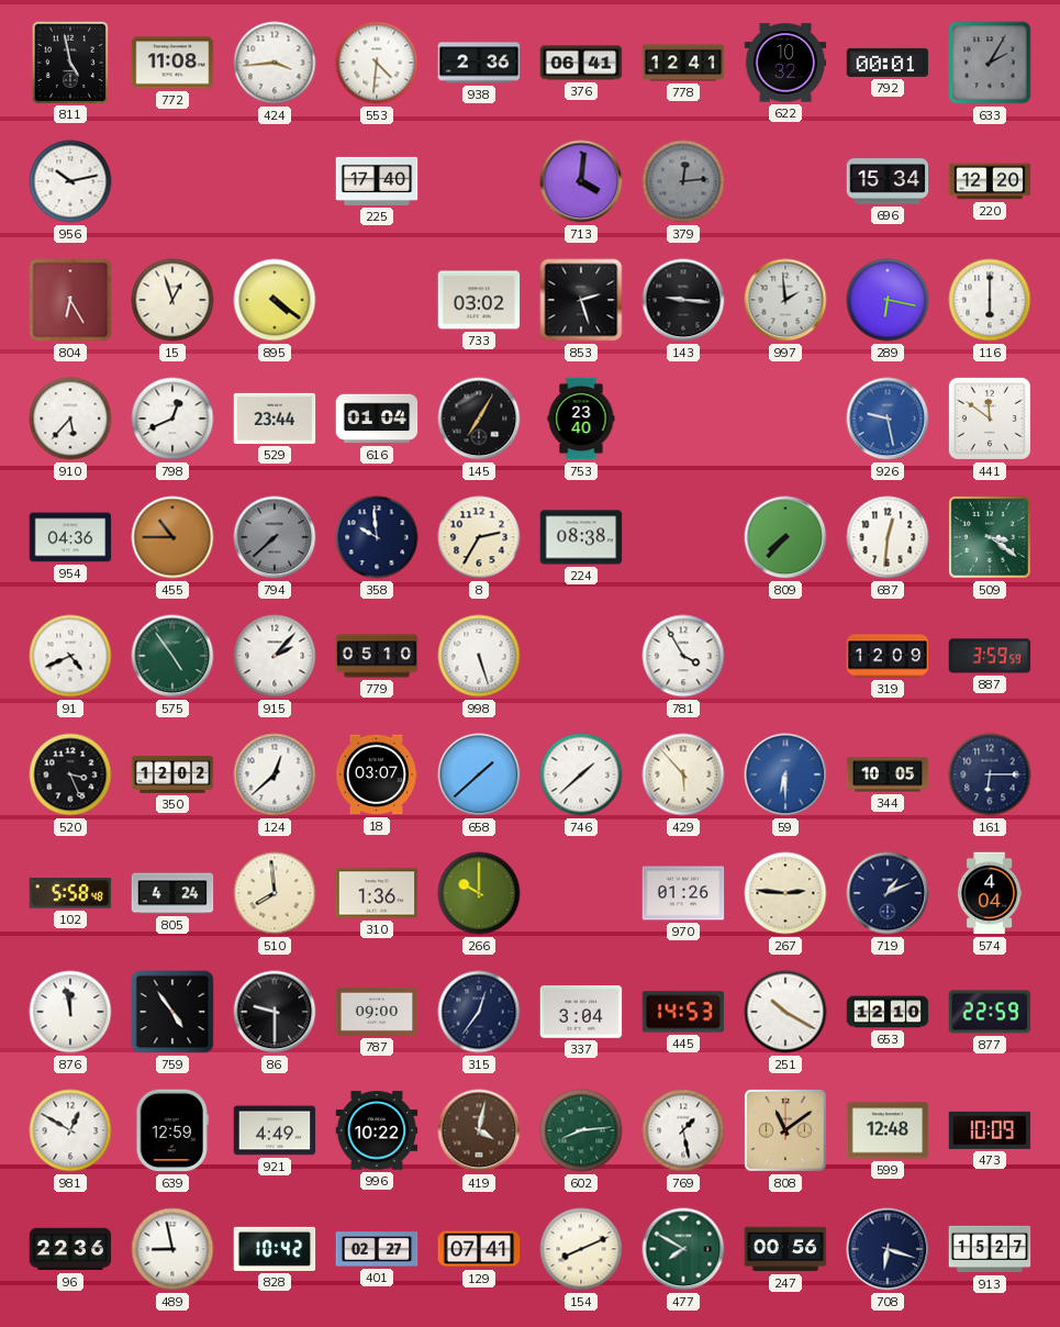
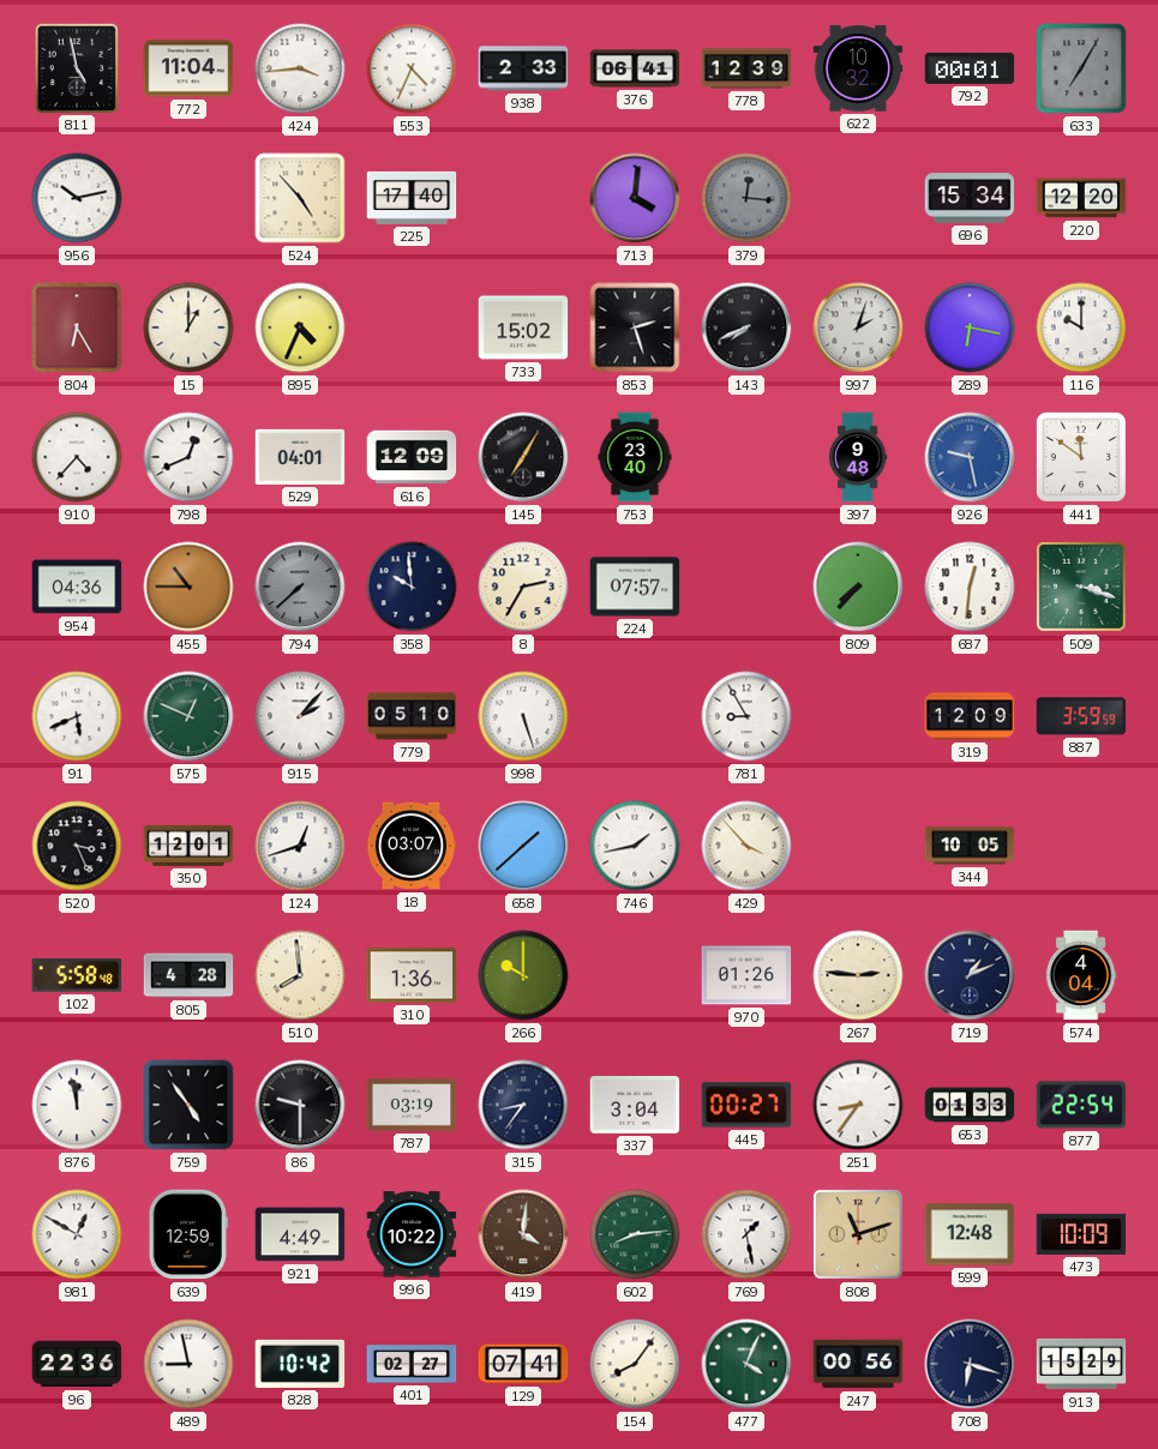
772: 11:08 -> 11:04
553: 4:31 -> 4:34
938: 2:36 -> 2:33
778: 12:41 -> 12:39
633: 2:05 -> 7:05
524: none -> 4:53
379: 12:14 -> 12:16
15: 12:57 -> 1:00
895: 4:21 -> 4:34
733: 03:02 -> 15:02
143: 9:16 -> 7:41
997: 1:59 -> 2:03
116: 6:00 -> 10:00
910: 5:37 -> 4:37
529: 23:44 -> 04:01
616: 01:04 -> 12:09
397: none -> 9:48
224: 08:38 -> 07:57
509: 3:21 -> 3:18
91: 4:41 -> 5:41
575: 4:54 -> 12:49
781: 3:55 -> 8:55
350: 12:02 -> 12:01
124: 12:38 -> 12:42
746: 1:38 -> 1:43
429: 5:53 -> 3:53
59: 6:30 -> none
161: 6:15 -> none
805: 4:24 -> 4:28
787: 09:00 -> 03:19
315: 12:36 -> 8:36
445: 14:53 -> 00:27
251: 10:20 -> 8:36
653: 12:10 -> 01:33
877: 22:59 -> 22:54
419: 4:02 -> 4:01
808: 11:09 -> 11:12
154: 8:11 -> 8:06
477: 7:50 -> 4:04
913: 15:27 -> 15:29
